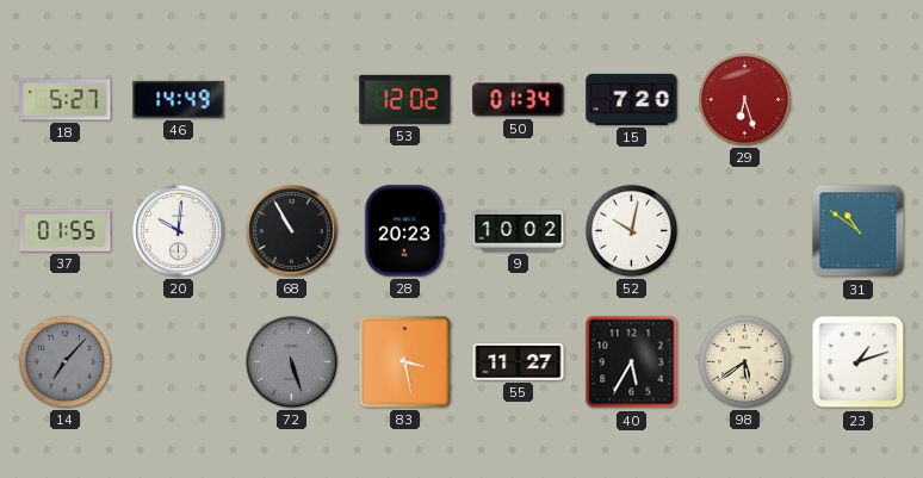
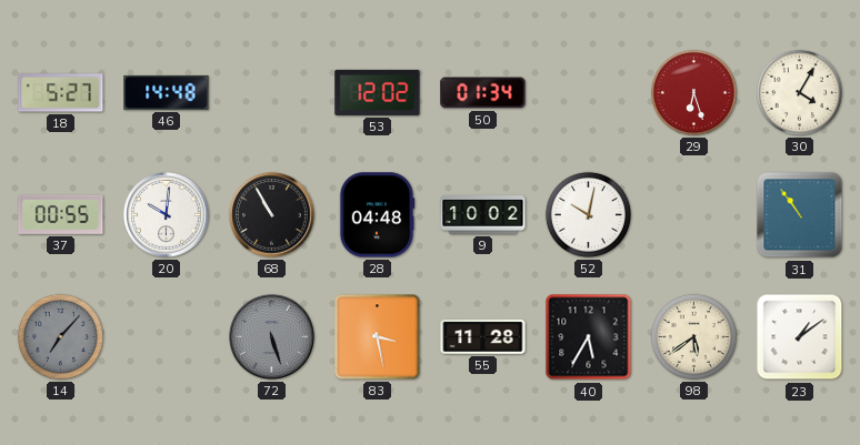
46: 14:49 -> 14:48
15: 7:20 -> none
30: none -> 4:05
37: 01:55 -> 00:55
28: 20:23 -> 04:48
31: 10:51 -> 10:54
55: 11:27 -> 11:28
23: 1:12 -> 1:09
